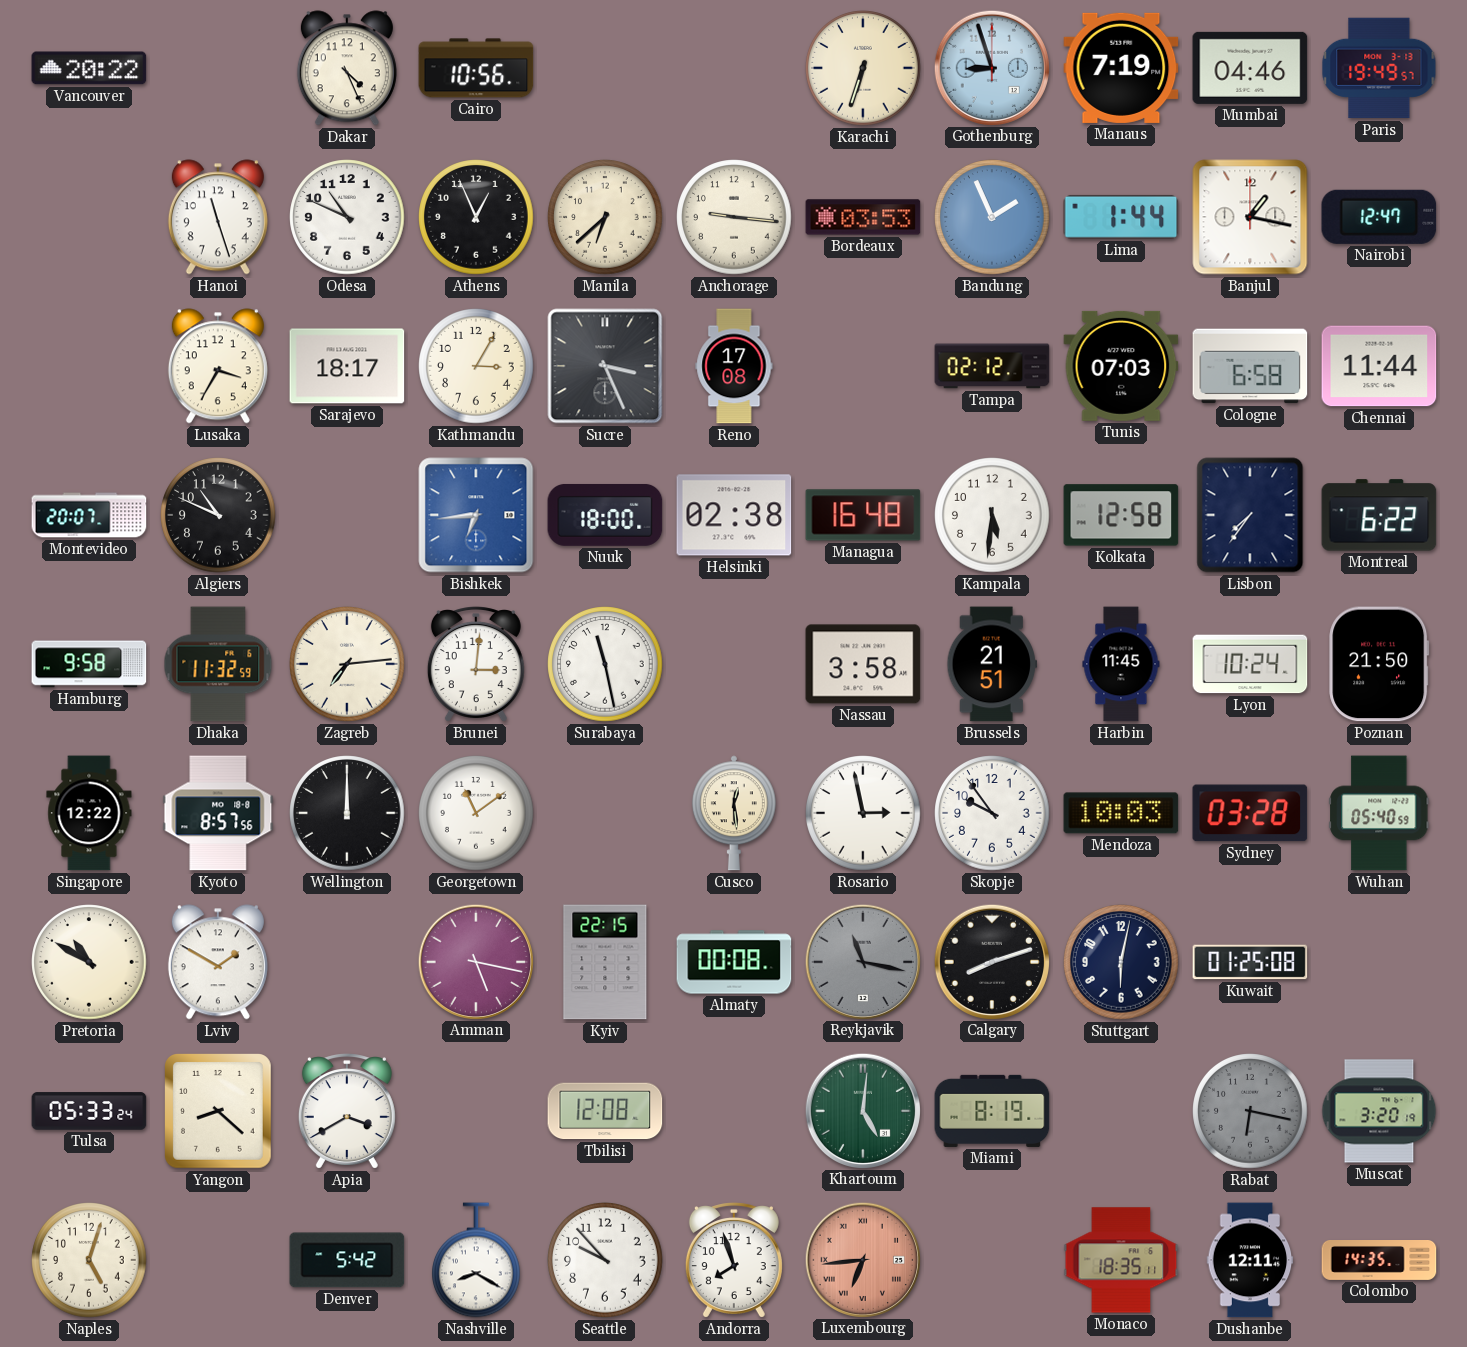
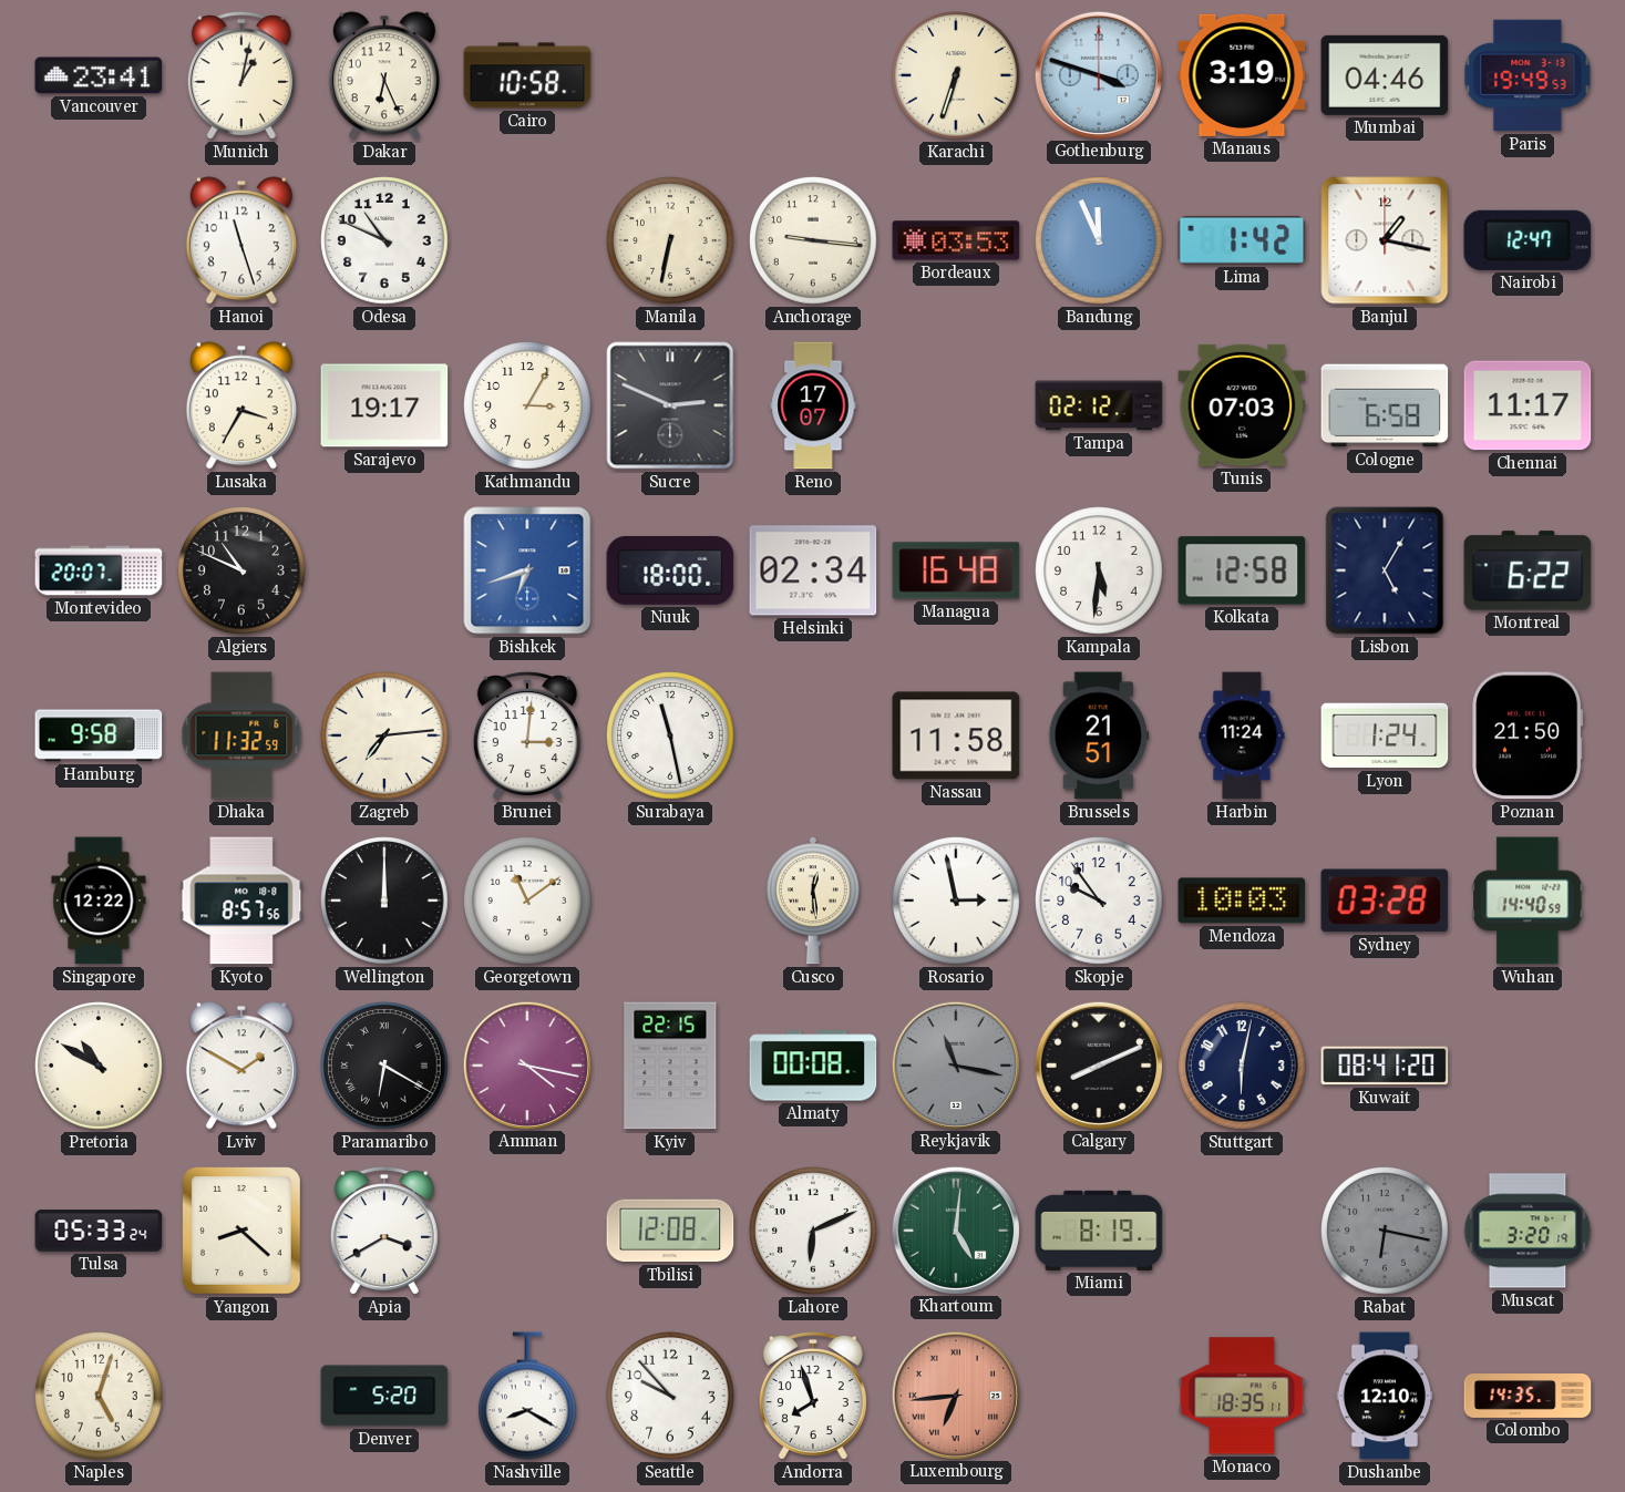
Vancouver: 20:22 -> 23:41
Munich: none -> 1:02
Dakar: 4:26 -> 6:26
Cairo: 10:56 -> 10:58
Gothenburg: 8:57 -> 3:48
Manaus: 7:19 -> 3:19
Paris: 19:49:57 -> 19:49:53
Athens: 12:56 -> none
Manila: 6:38 -> 6:32
Bandung: 1:56 -> 11:56
Lima: 1:44 -> 1:42
Sarajevo: 18:17 -> 19:17
Sucre: 3:26 -> 2:49
Reno: 17:08 -> 17:07
Chennai: 11:44 -> 11:17
Bishkek: 6:44 -> 6:42
Helsinki: 02:38 -> 02:34
Lisbon: 7:36 -> 5:05
Nassau: 3:58 -> 11:58
Harbin: 11:45 -> 11:24
Lyon: 10:24 -> 1:24
Wuhan: 05:40 -> 14:40
Paramaribo: none -> 6:20
Amman: 5:17 -> 4:17
Calgary: 8:12 -> 8:11
Kuwait: 01:25 -> 08:41
Lahore: none -> 6:11
Denver: 5:42 -> 5:20
Dushanbe: 12:11 -> 12:10
